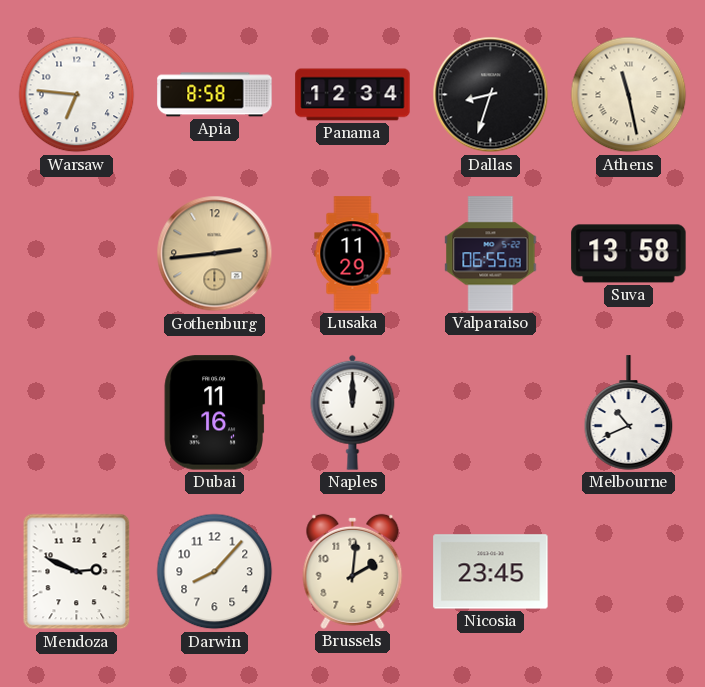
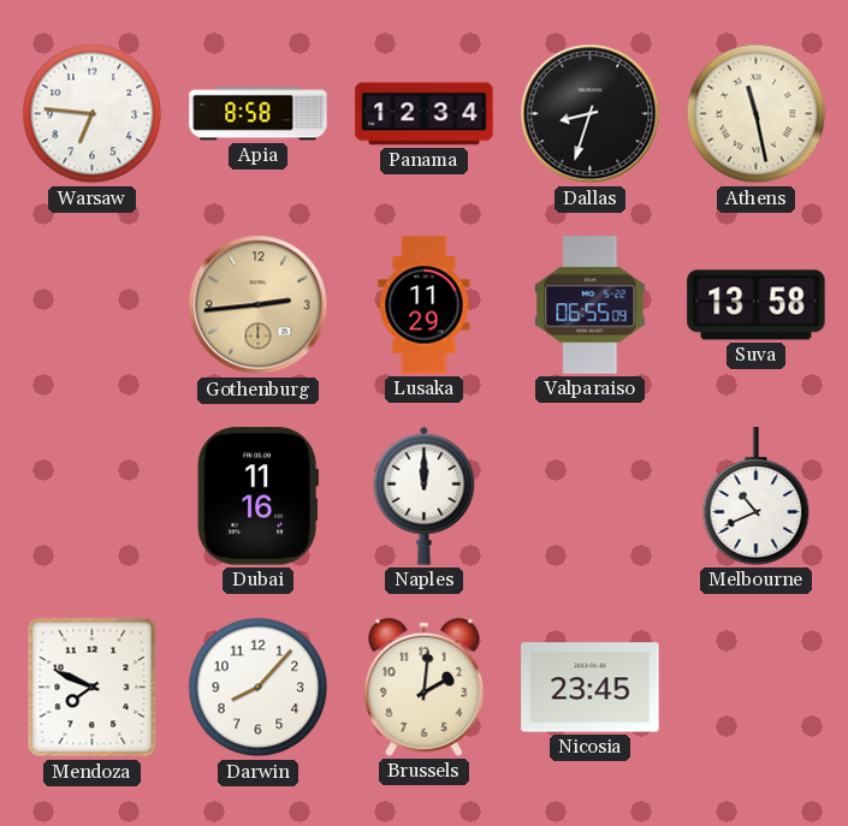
Mendoza: 2:49 -> 7:49
